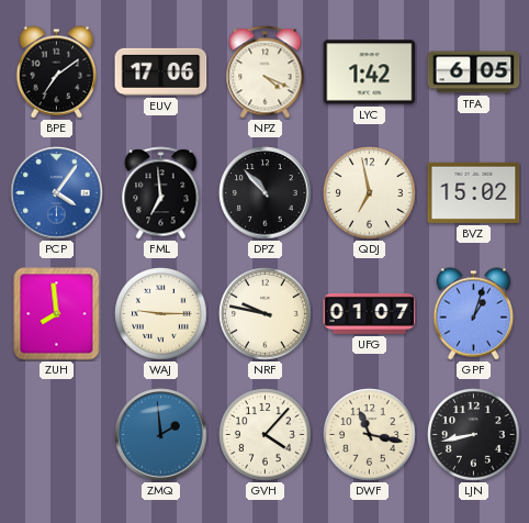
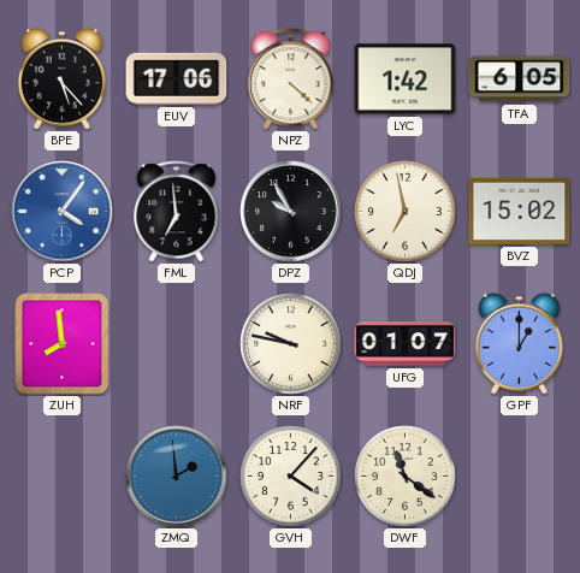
BPE: 7:09 -> 5:23
NPZ: 4:19 -> 4:22
DPZ: 10:53 -> 9:55
WAJ: 9:15 -> none
GPF: 1:03 -> 1:00
DWF: 11:17 -> 11:21
LJN: 8:43 -> none
